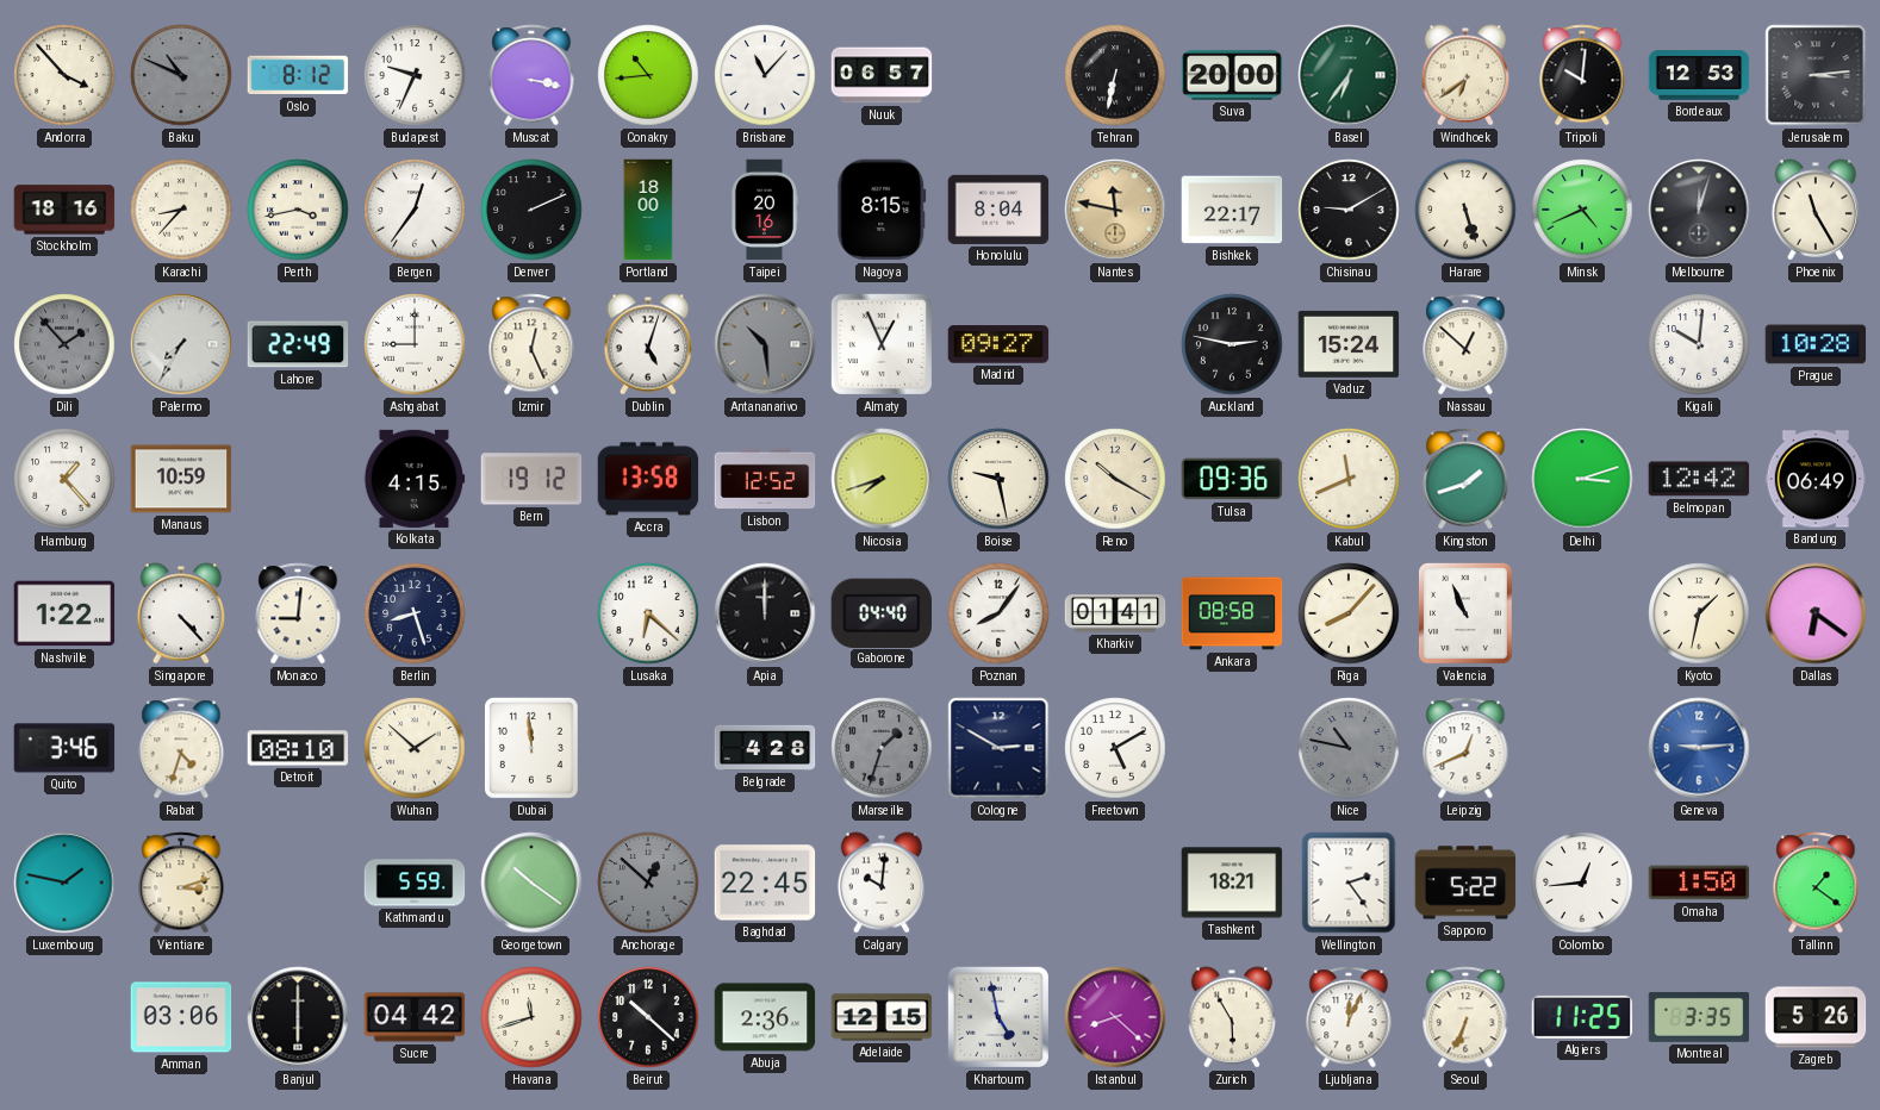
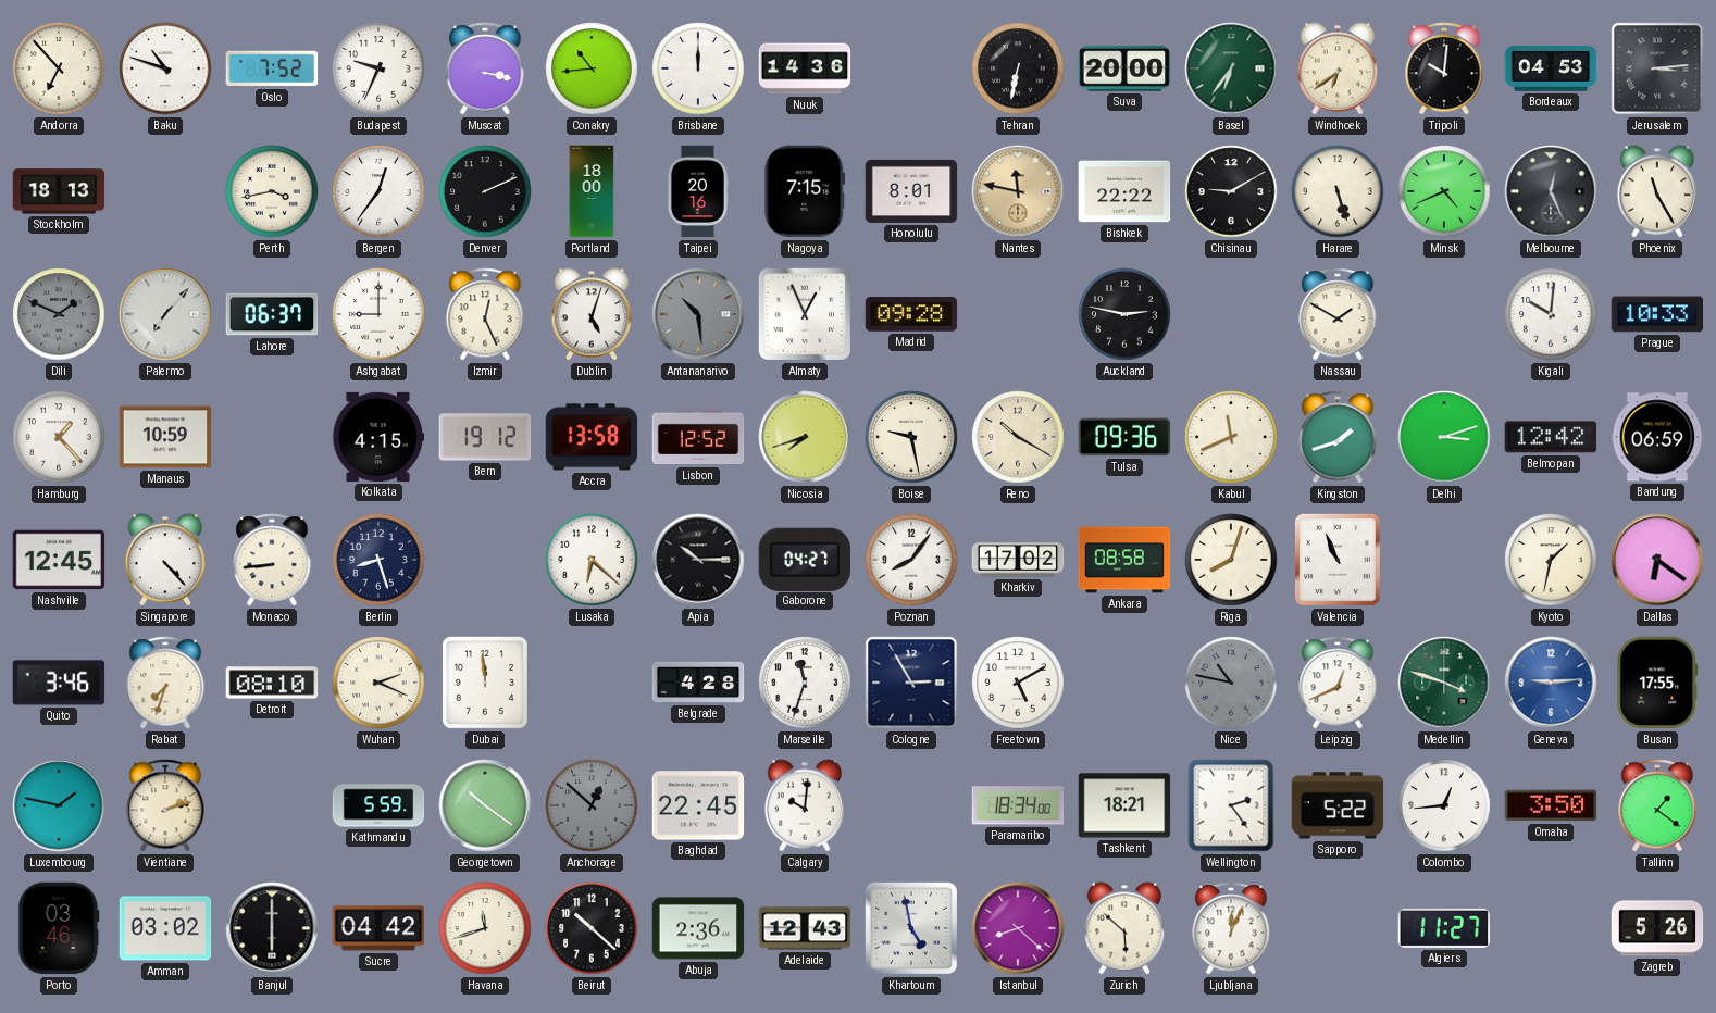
Andorra: 3:53 -> 6:53
Baku: 10:49 -> 10:48
Baku dial: grey -> white
Oslo: 8:12 -> 7:52
Brisbane: 11:07 -> 12:00
Nuuk: 06:57 -> 14:36
Bordeaux: 12:53 -> 04:53
Stockholm: 18:16 -> 18:13
Karachi: 8:37 -> none
Nagoya: 8:15 -> 7:15
Honolulu: 8:04 -> 8:01
Bishkek: 22:17 -> 22:22
Melbourne: 12:03 -> 12:26
Dili: 1:53 -> 1:49
Palermo: 7:35 -> 7:07
Lahore: 22:49 -> 06:37
Madrid: 09:27 -> 09:28
Vaduz: 15:24 -> none
Nassau: 12:52 -> 1:50
Prague: 10:28 -> 10:33
Bandung: 06:49 -> 06:59
Nashville: 1:22 -> 12:45
Monaco: 9:01 -> 8:44
Apia: 12:00 -> 10:15
Gaborone: 04:40 -> 04:27
Kharkiv: 01:41 -> 17:02
Riga: 8:07 -> 8:03
Rabat: 4:33 -> 7:33
Wuhan: 1:52 -> 2:19
Marseille: 1:33 -> 11:33
Marseille dial: grey -> white
Cologne: 2:50 -> 2:55
Medellin: none -> 3:48
Busan: none -> 17:55
Vientiane: 3:12 -> 2:12
Paramaribo: none -> 18:34
Omaha: 1:50 -> 3:50
Porto: none -> 03:46
Amman: 03:06 -> 03:02
Adelaide: 12:15 -> 12:43
Zurich: 5:55 -> 5:52
Seoul: 6:34 -> none
Algiers: 11:25 -> 11:27
Montreal: 3:35 -> none
